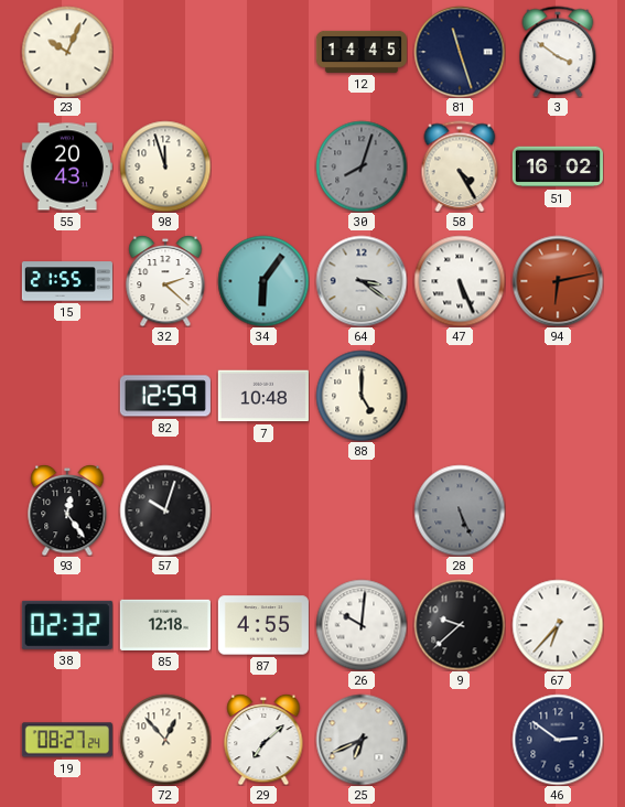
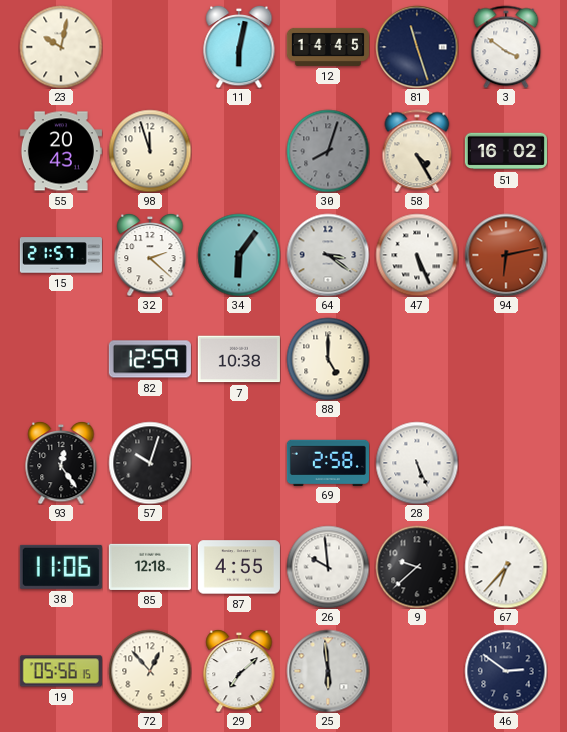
23: 10:04 -> 10:02
11: none -> 6:02
15: 21:55 -> 21:57
7: 10:48 -> 10:38
69: none -> 2:58
28 dial: grey -> white
38: 02:32 -> 11:06
26: 10:01 -> 9:59
19: 08:27 -> 05:56
25: 6:41 -> 5:59
